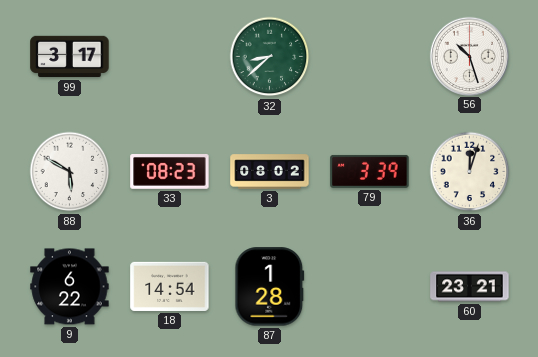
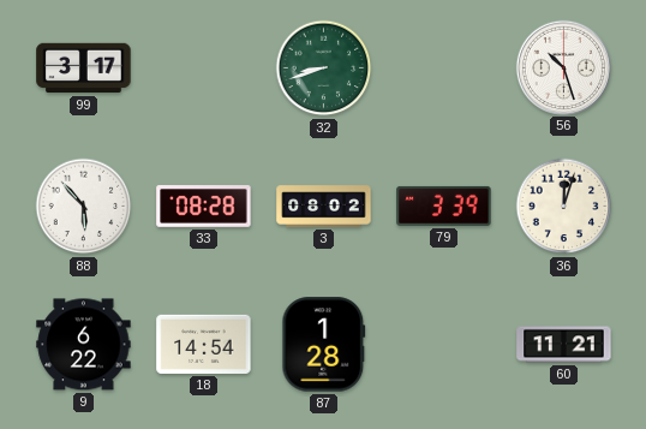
32: 8:38 -> 8:42
88: 5:50 -> 5:53
33: 08:23 -> 08:28
60: 23:21 -> 11:21
